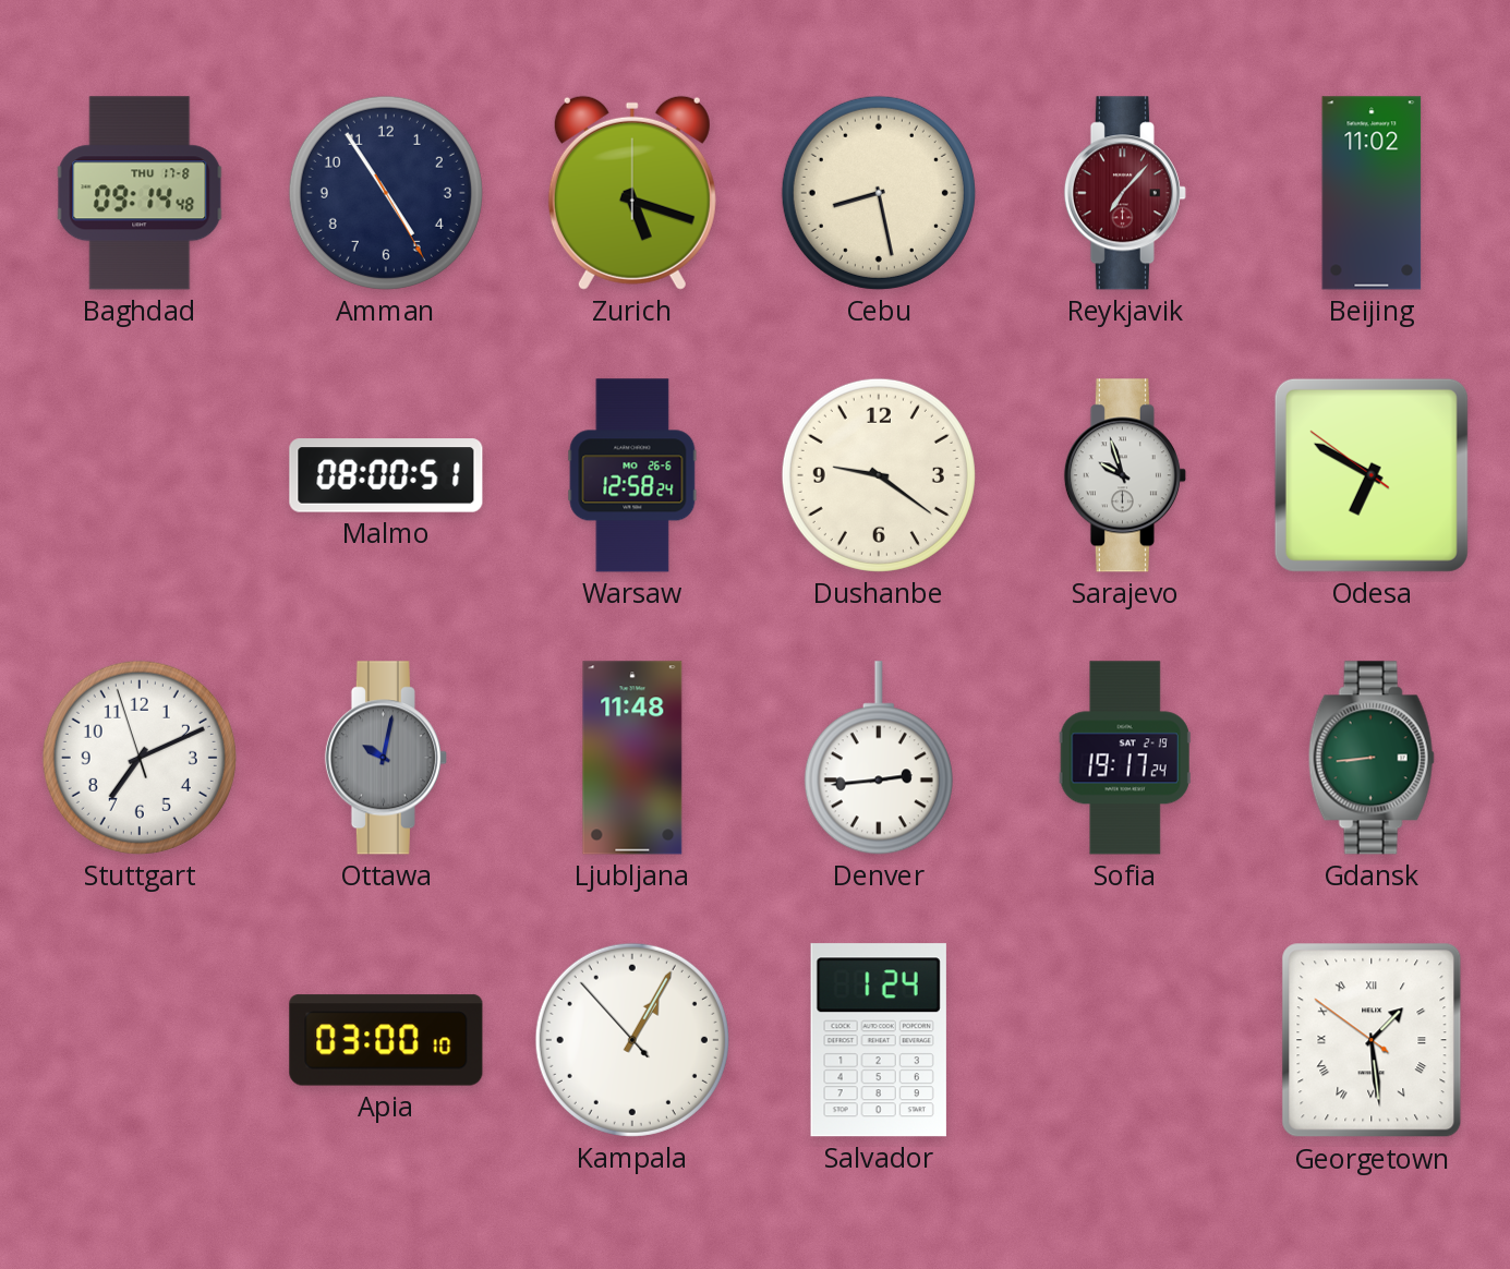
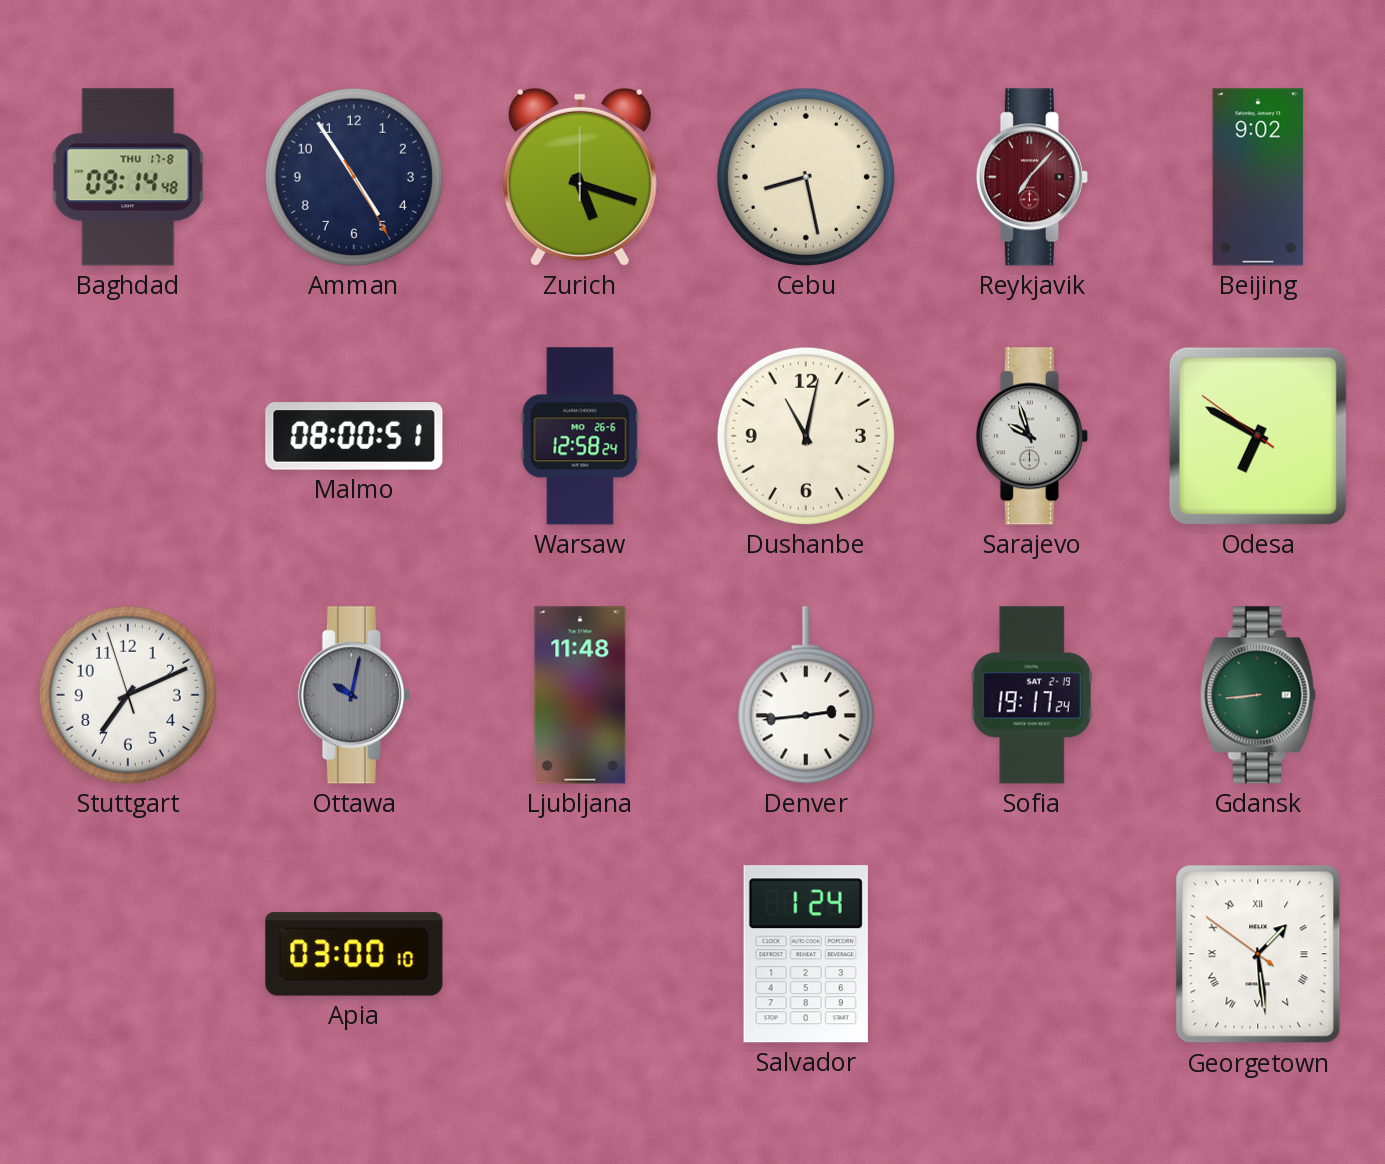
Beijing: 11:02 -> 9:02
Dushanbe: 9:21 -> 11:02
Kampala: 1:04 -> none
